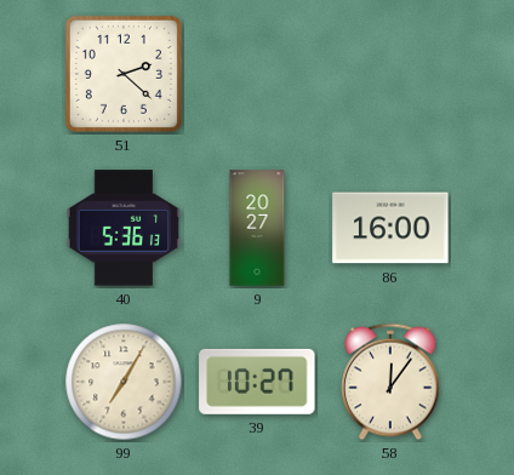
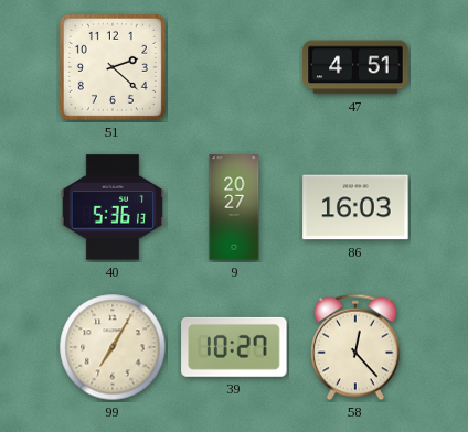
47: none -> 4:51
86: 16:00 -> 16:03
58: 12:06 -> 12:23
